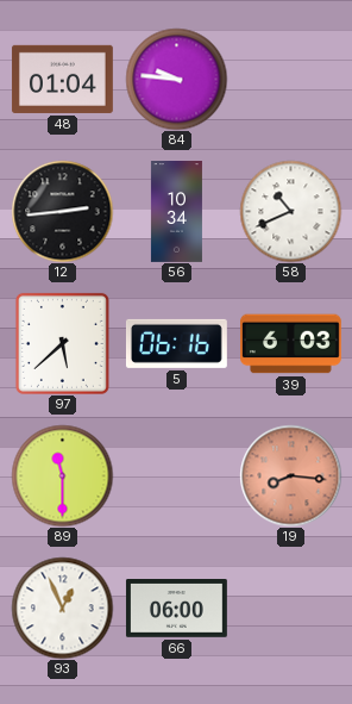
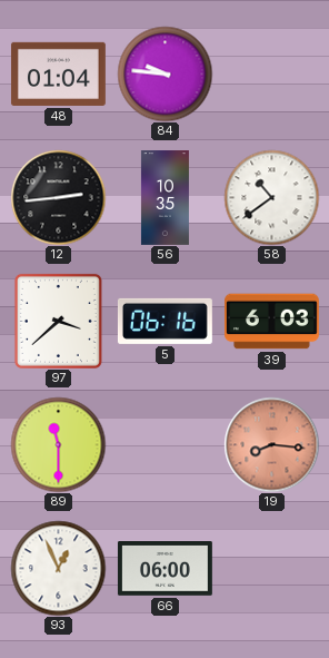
56: 10:34 -> 10:35
58: 10:41 -> 10:39
97: 5:38 -> 3:38
